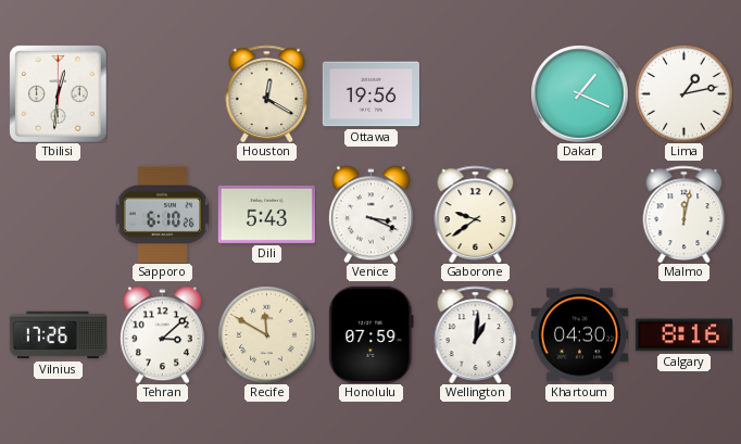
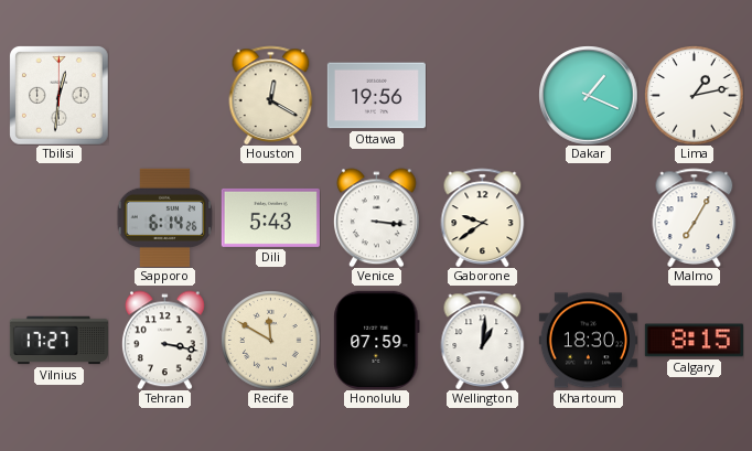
Sapporo: 6:10 -> 6:14
Venice: 3:19 -> 3:16
Malmo: 12:02 -> 7:05
Vilnius: 17:26 -> 17:27
Tehran: 3:08 -> 3:17
Khartoum: 04:30 -> 18:30
Calgary: 8:16 -> 8:15
